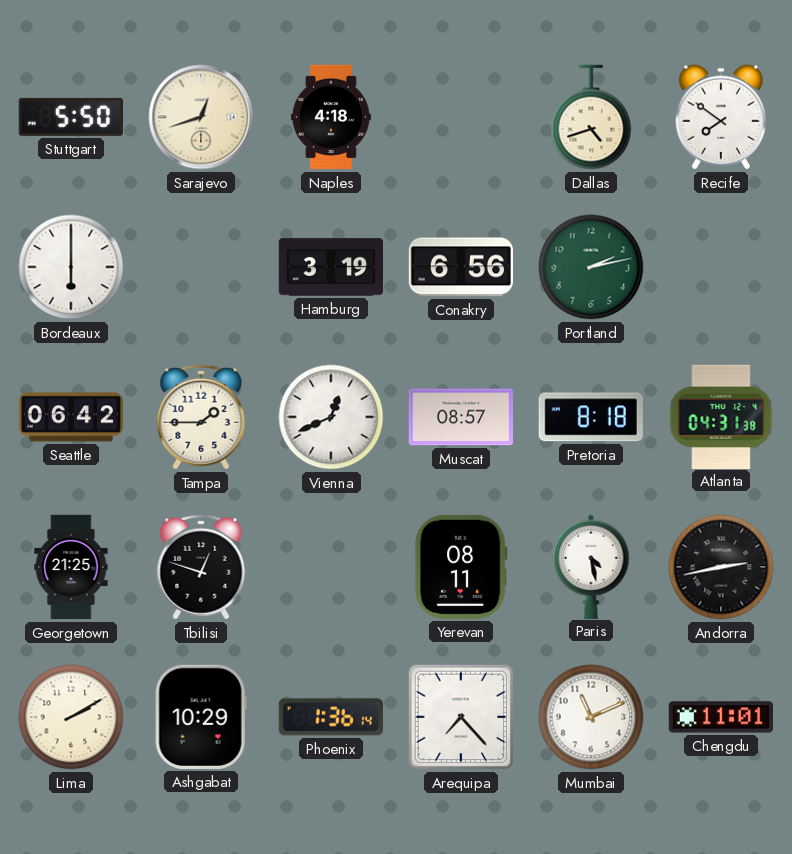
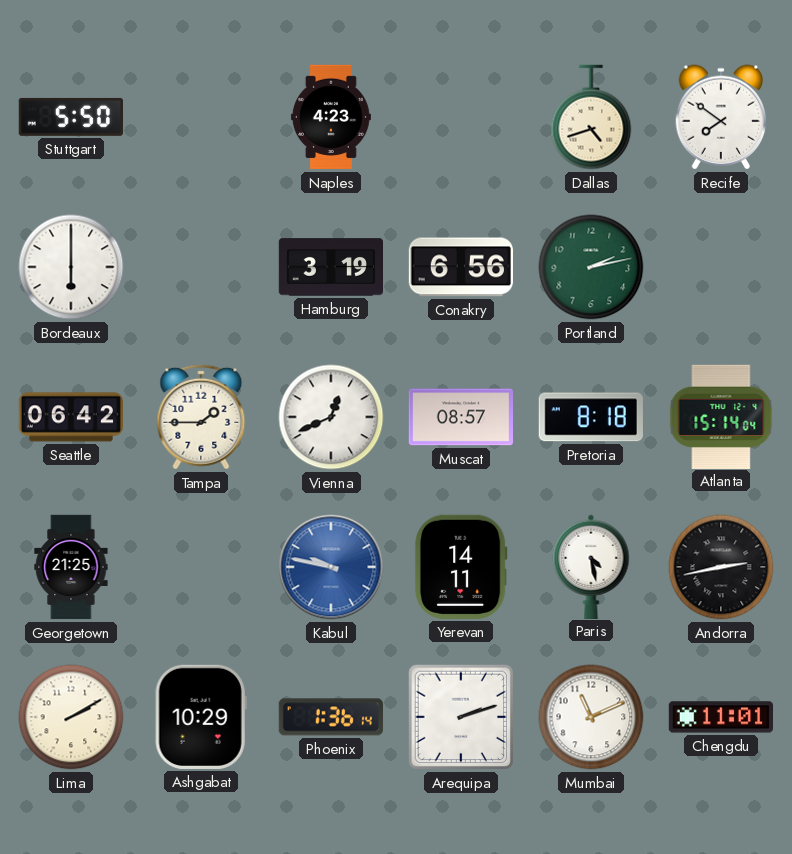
Sarajevo: 12:42 -> none
Naples: 4:18 -> 4:23
Atlanta: 04:31 -> 15:14
Tbilisi: 12:48 -> none
Kabul: none -> 9:47
Yerevan: 08:11 -> 14:11
Arequipa: 7:23 -> 2:12
